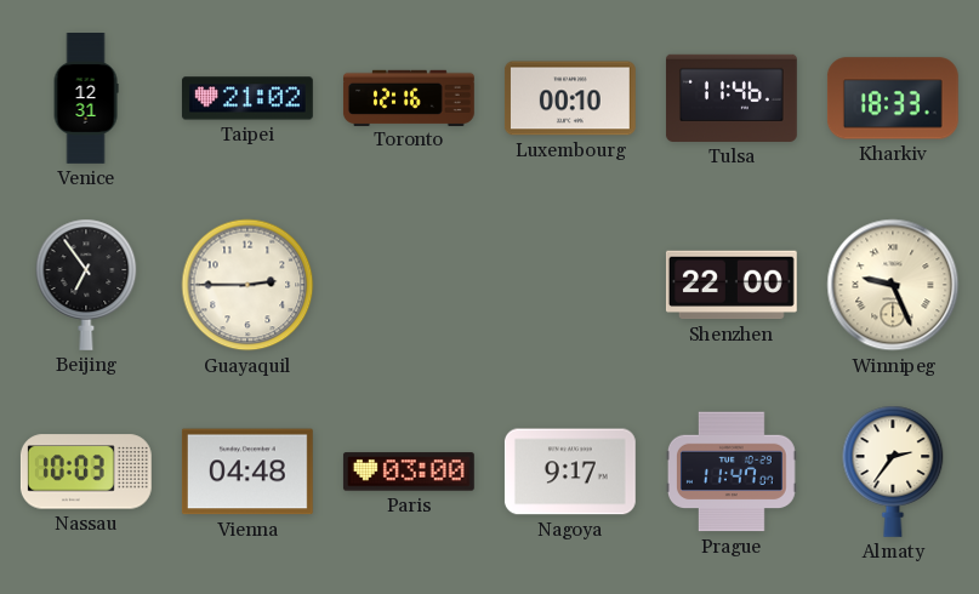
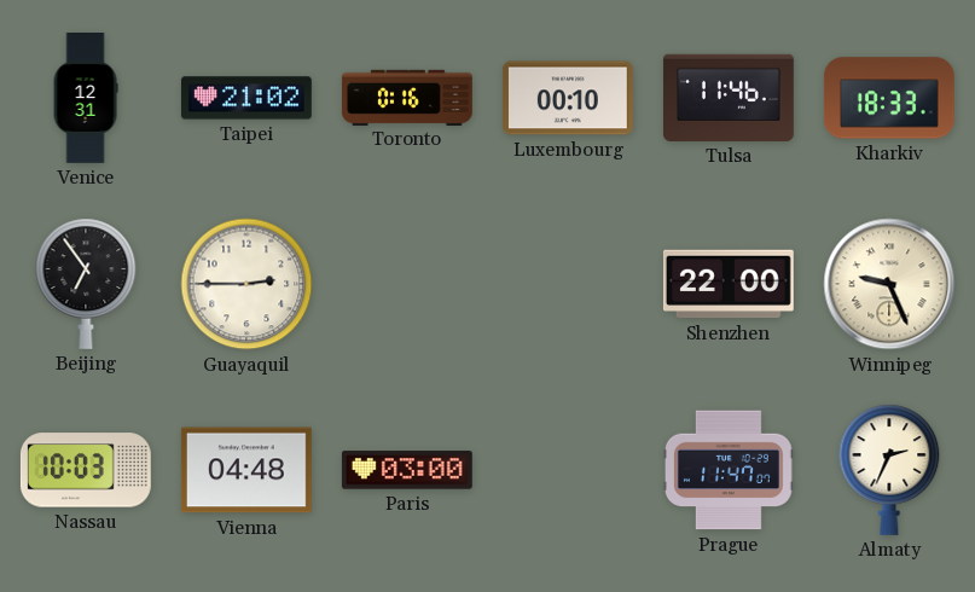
Toronto: 12:16 -> 0:16
Nagoya: 9:17 -> none
Almaty: 2:36 -> 2:34
